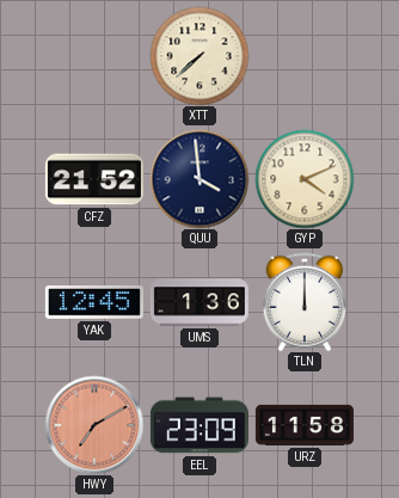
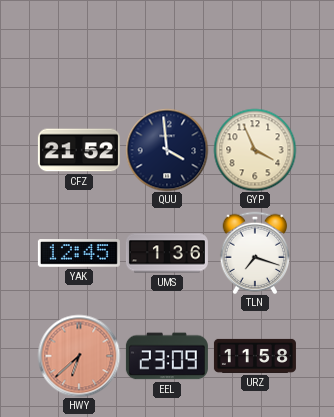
XTT: 7:38 -> none
GYP: 4:11 -> 3:56
TLN: 12:00 -> 7:18
HWY: 7:10 -> 6:38
